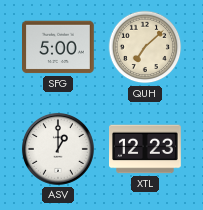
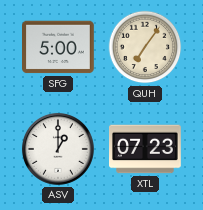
QUH: 7:08 -> 7:06
XTL: 12:23 -> 07:23
